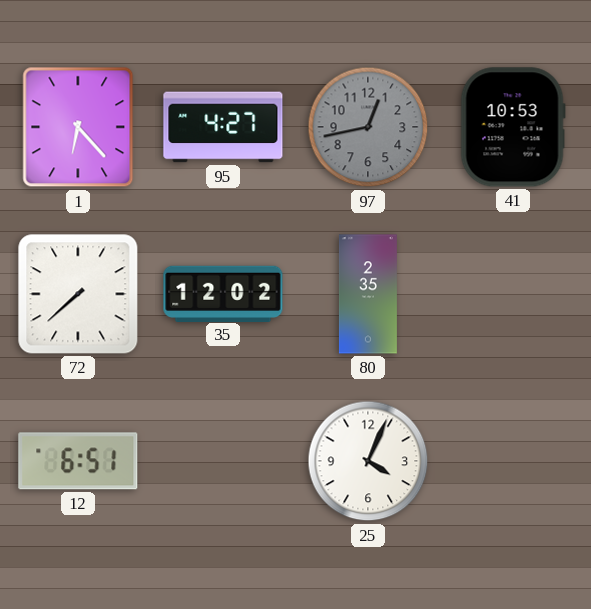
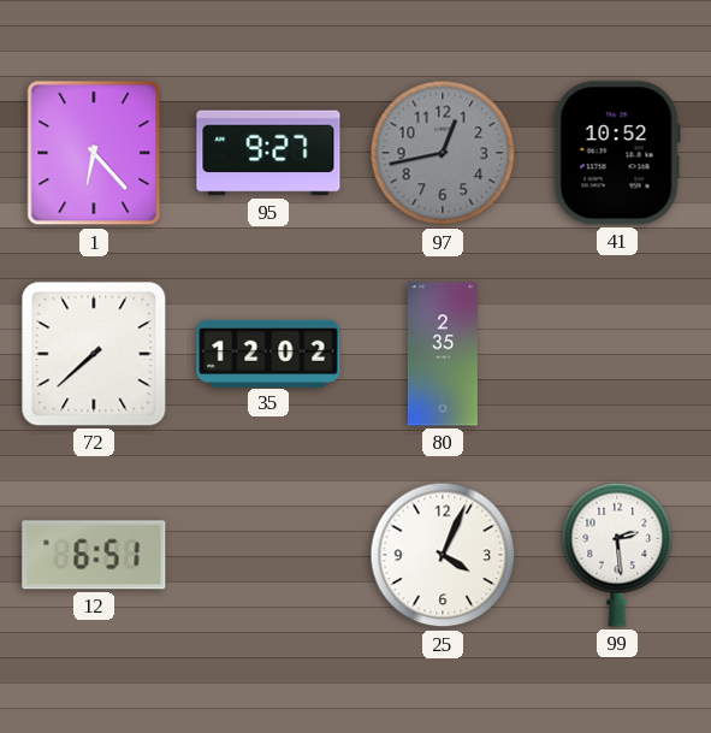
95: 4:27 -> 9:27
41: 10:53 -> 10:52
99: none -> 2:29
